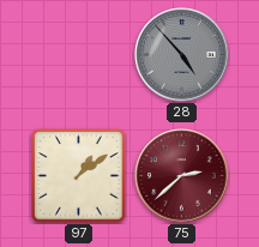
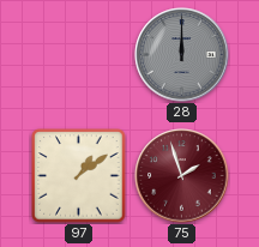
28: 4:53 -> 12:00
75: 2:38 -> 1:57
